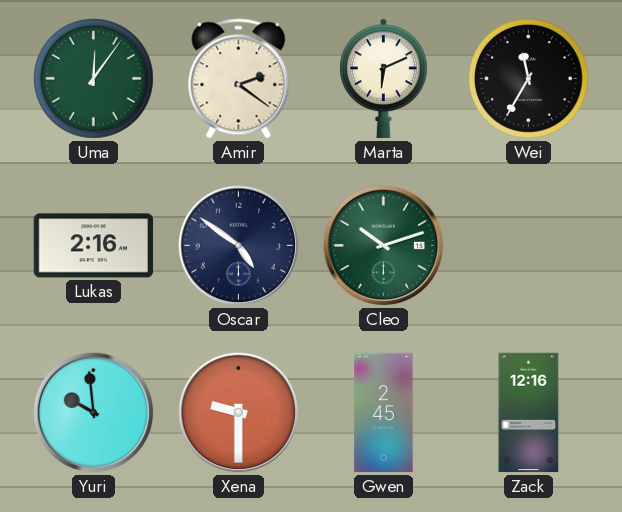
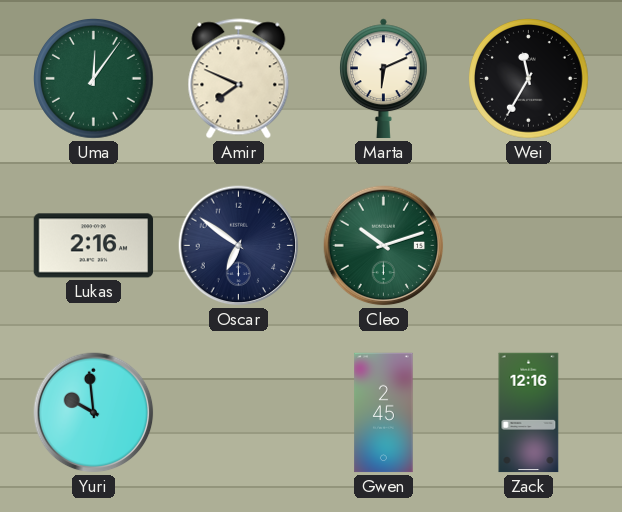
Amir: 2:21 -> 7:49
Oscar: 4:51 -> 6:51
Xena: 9:30 -> none
